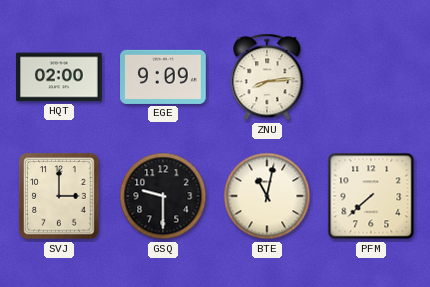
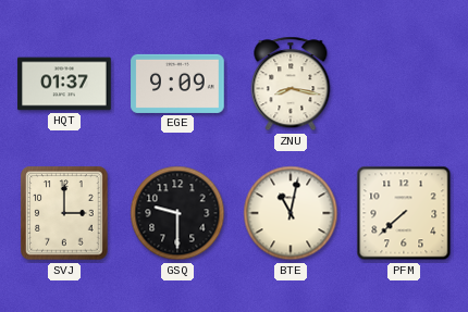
HQT: 02:00 -> 01:37
ZNU: 8:14 -> 8:17
